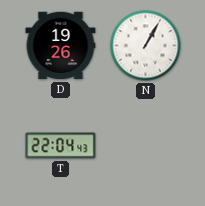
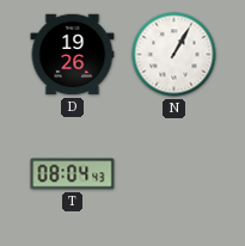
T: 22:04 -> 08:04
